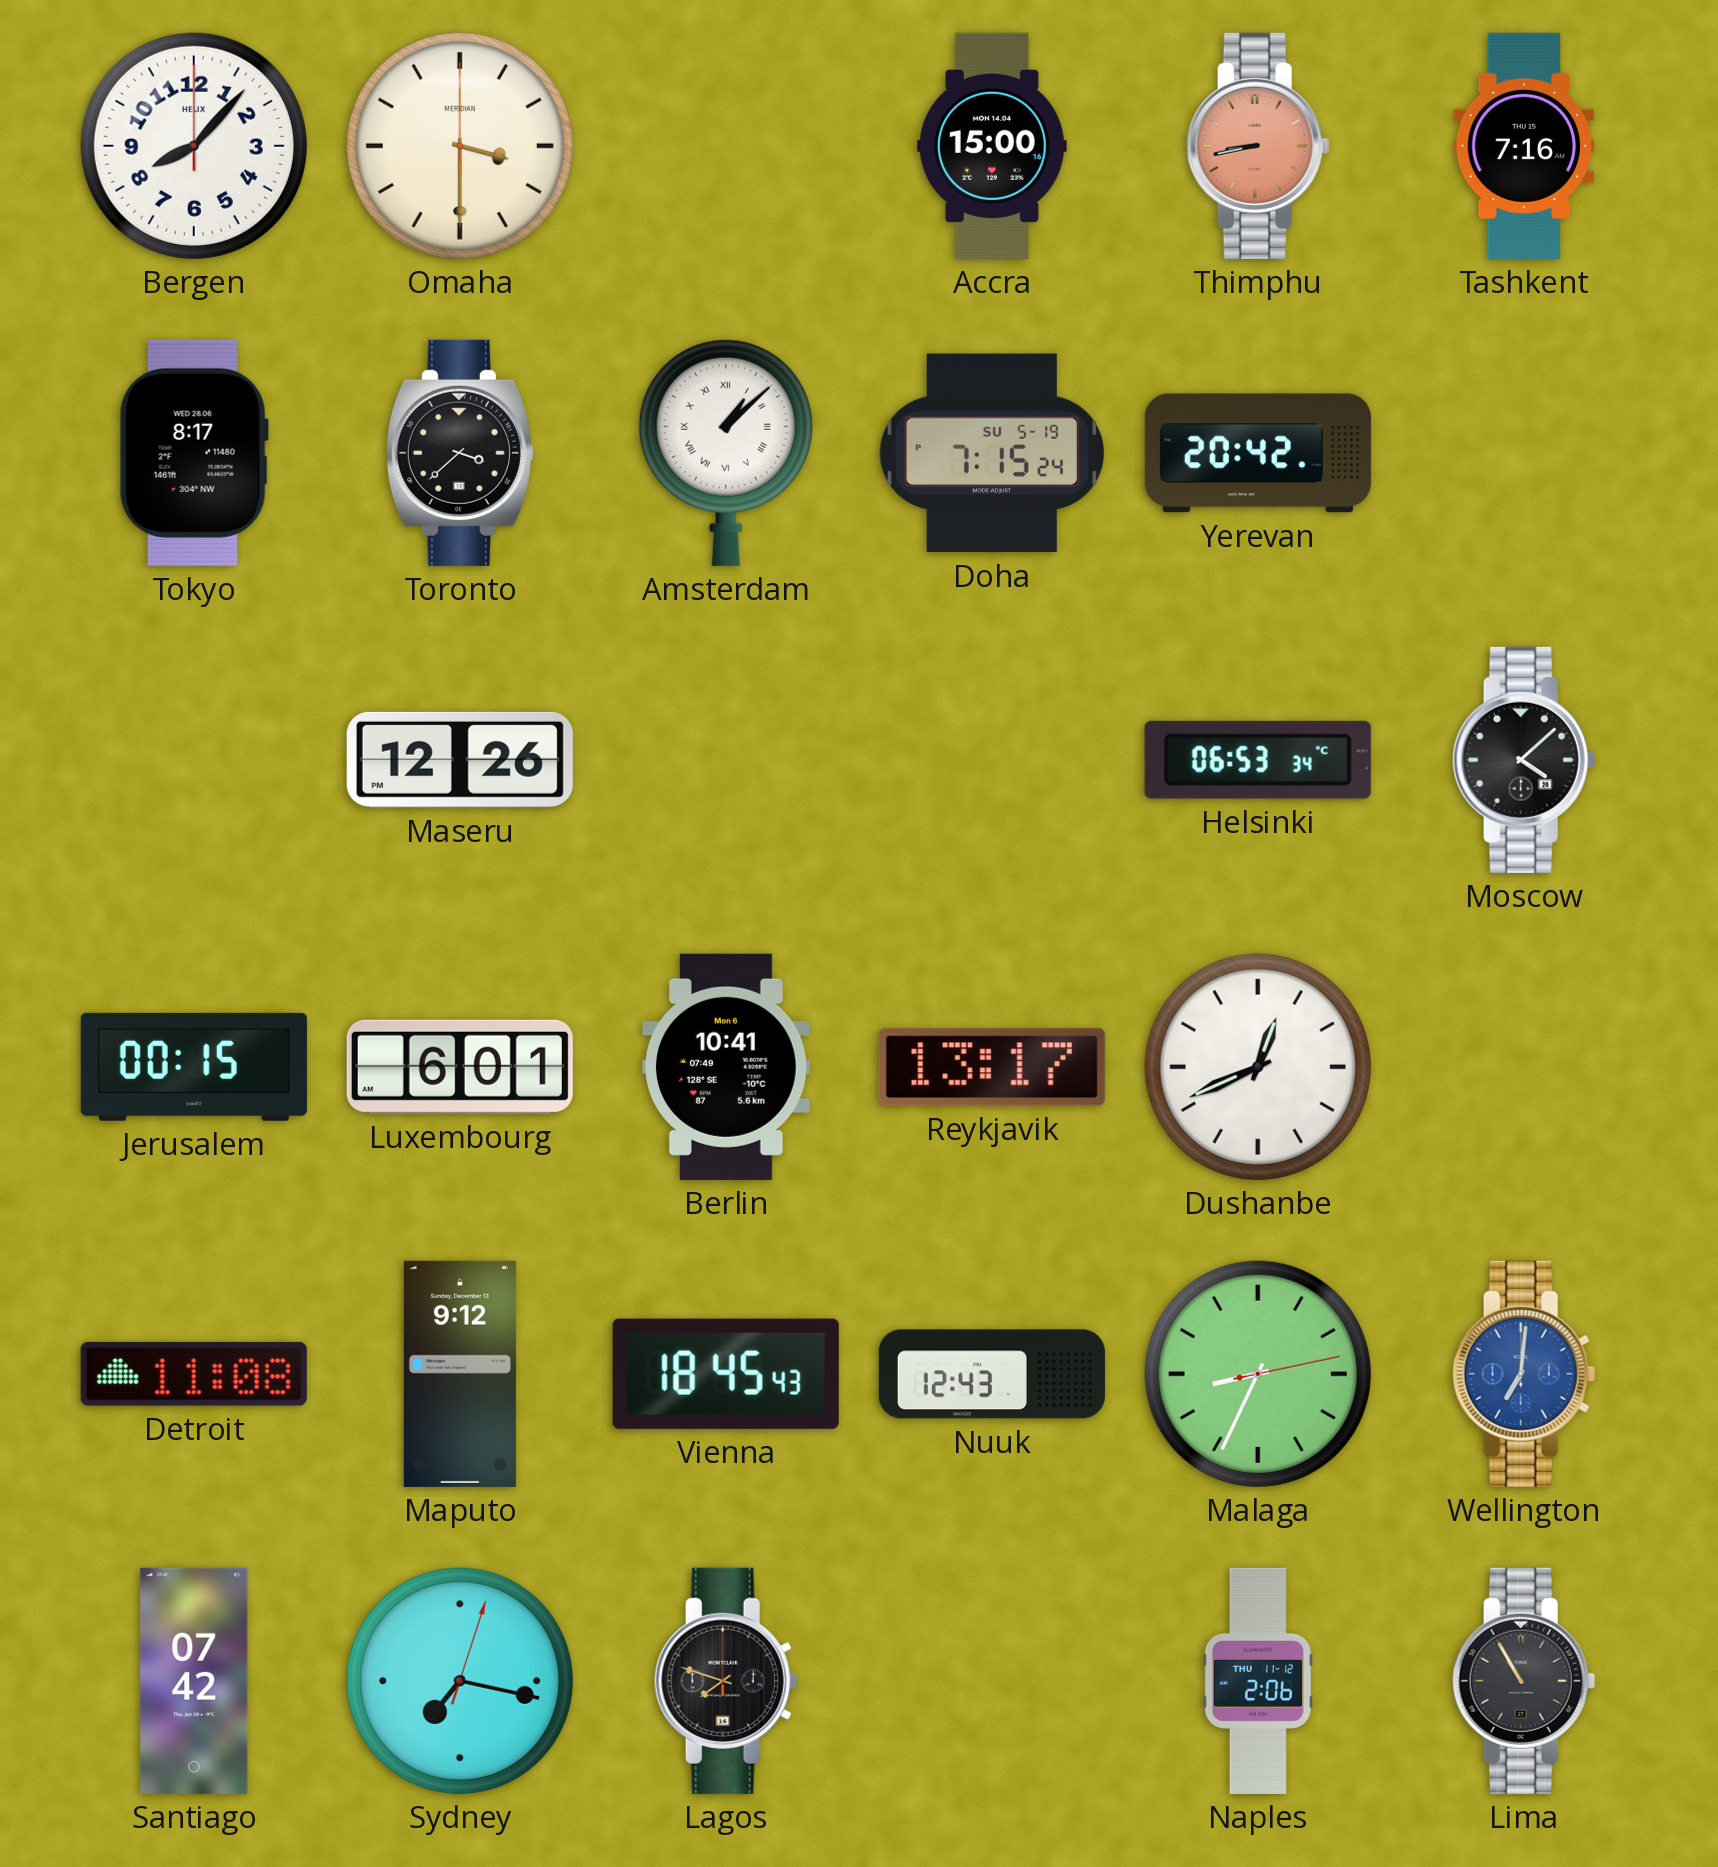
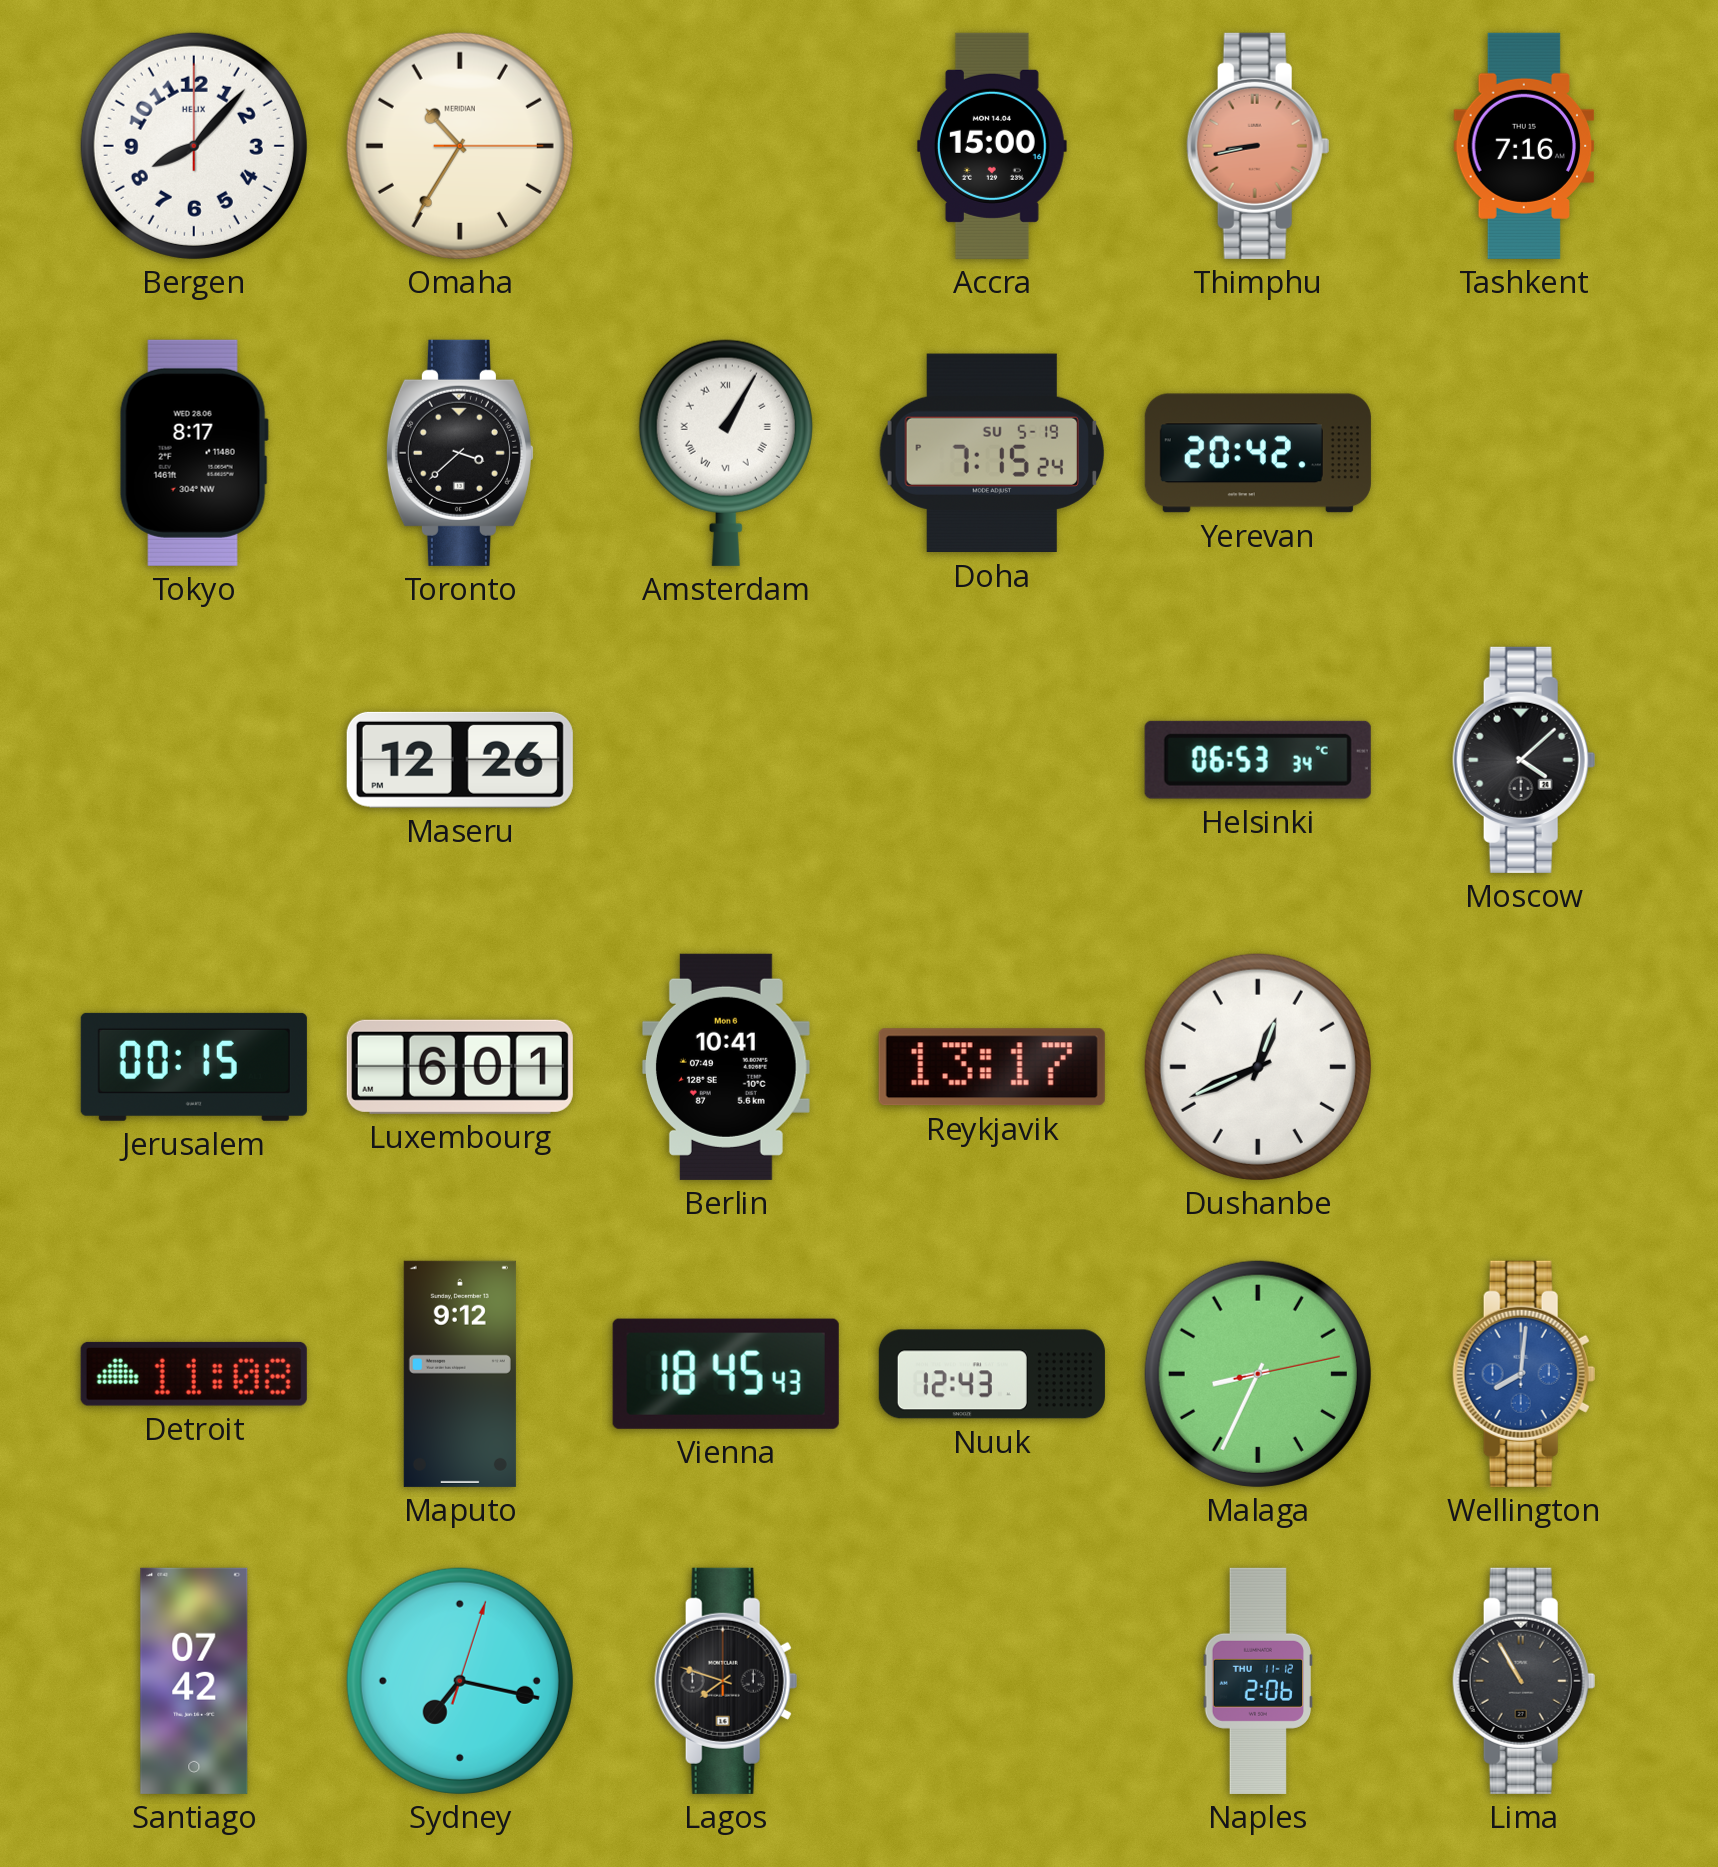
Omaha: 3:30 -> 10:35
Amsterdam: 1:08 -> 1:05
Wellington: 7:01 -> 8:01
